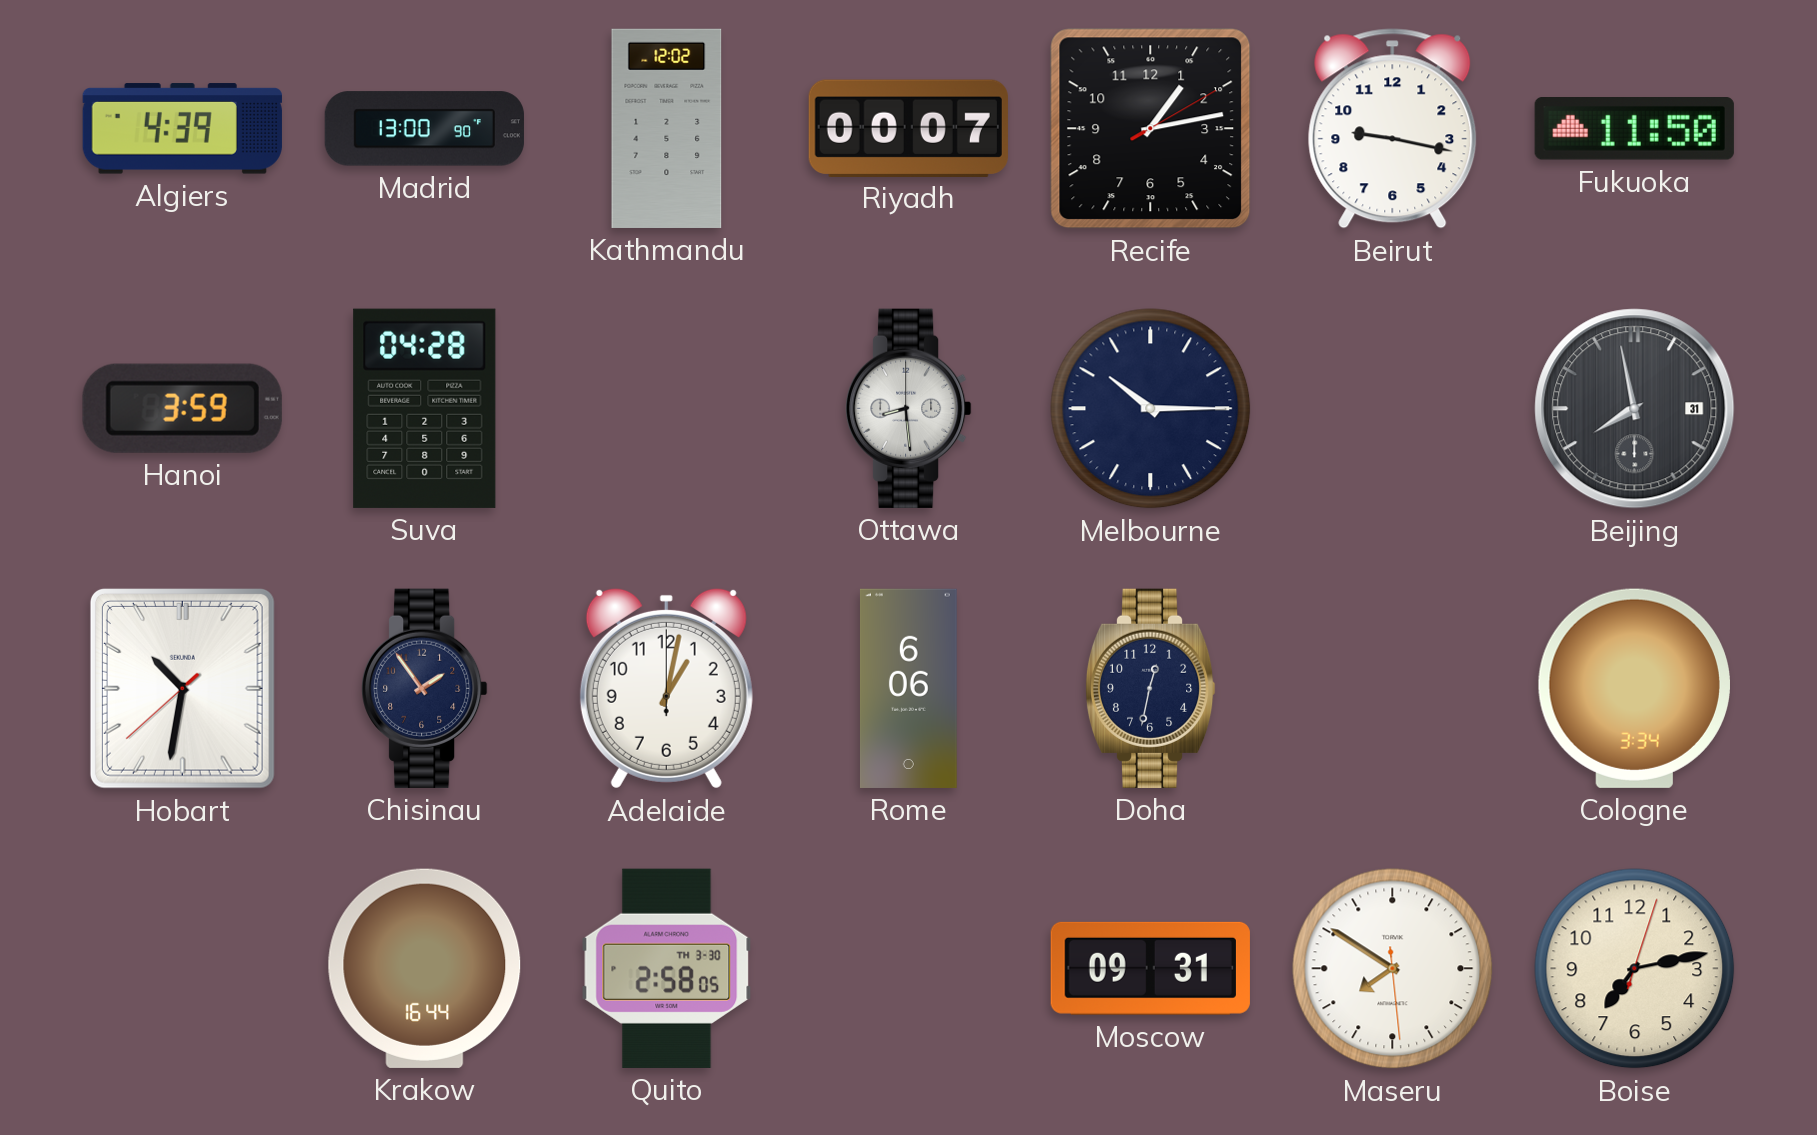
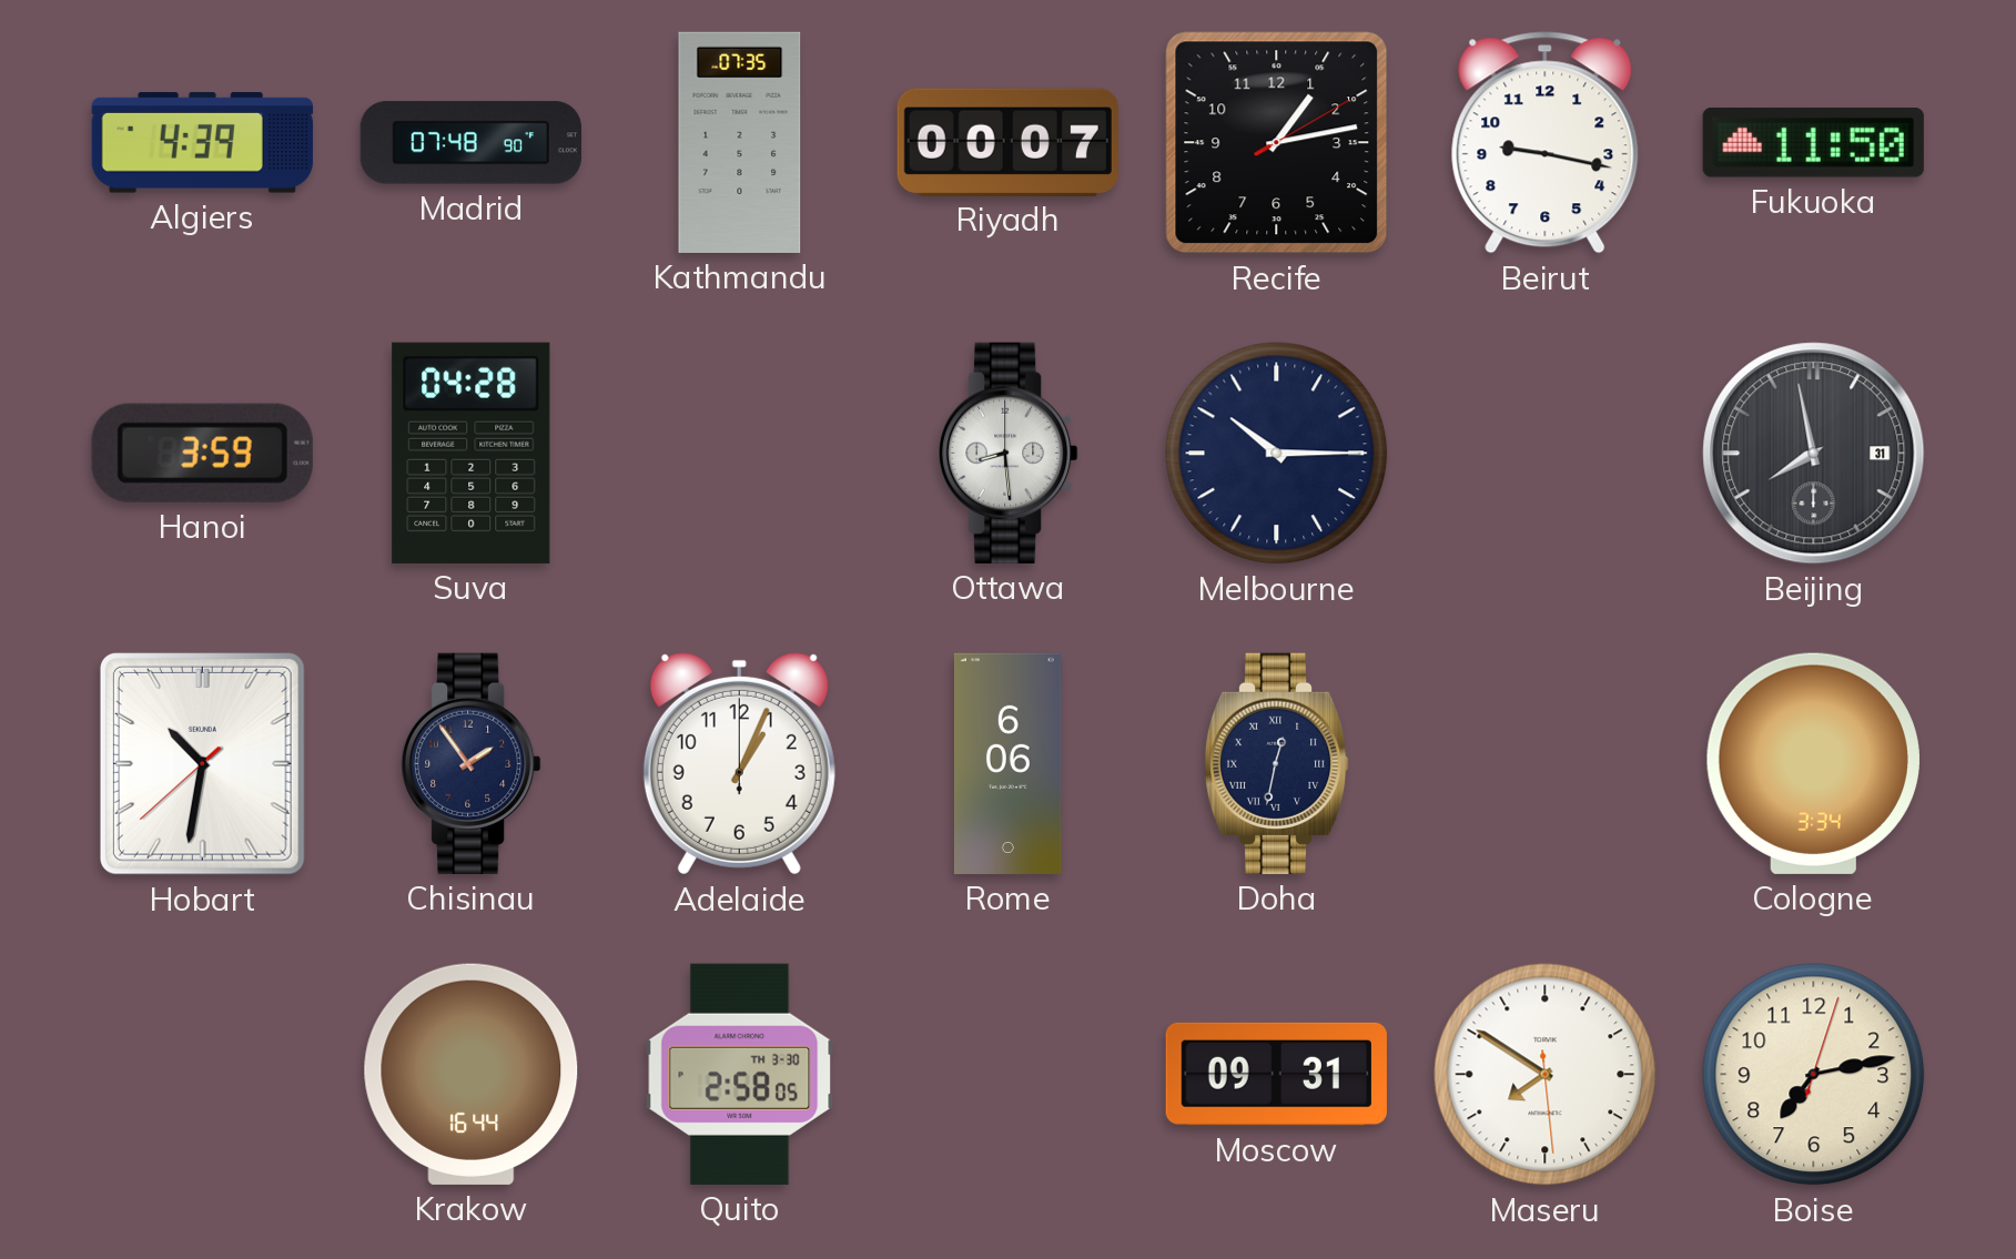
Madrid: 13:00 -> 07:48
Kathmandu: 12:02 -> 07:35
Adelaide: 1:02 -> 1:04
Doha numerals: Arabic -> Roman
